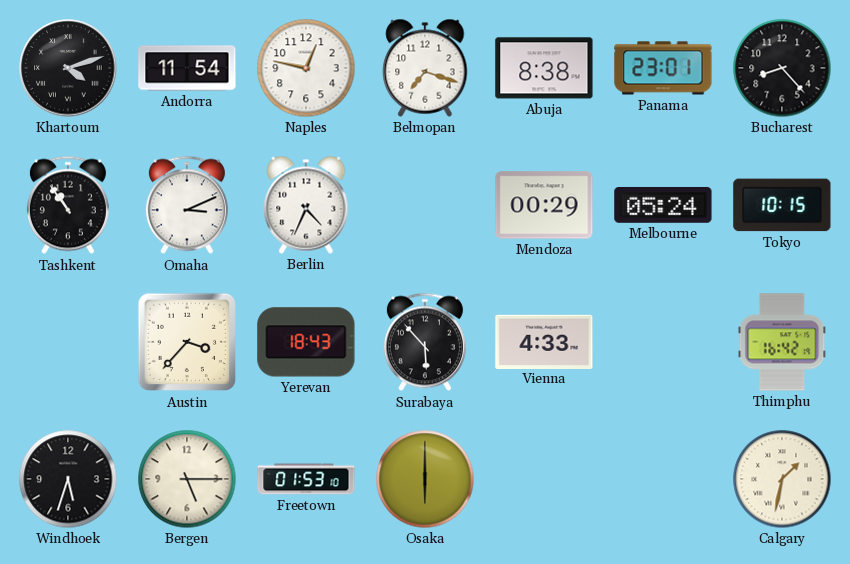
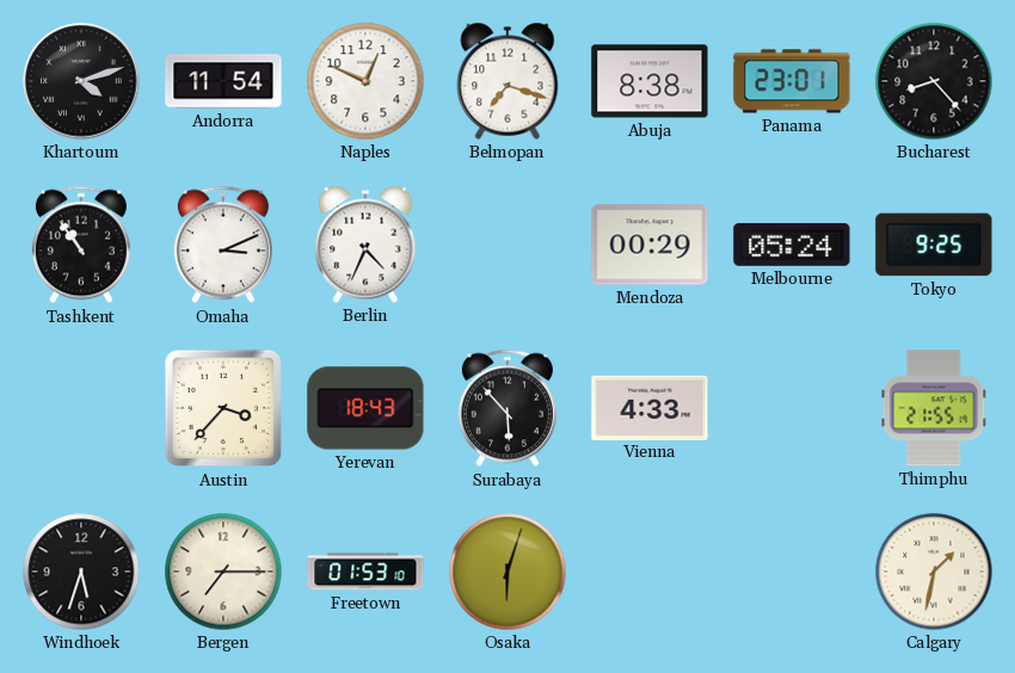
Naples: 12:47 -> 12:49
Tokyo: 10:15 -> 9:25
Thimphu: 16:42 -> 21:55
Bergen: 5:15 -> 7:15
Osaka: 6:00 -> 6:03
